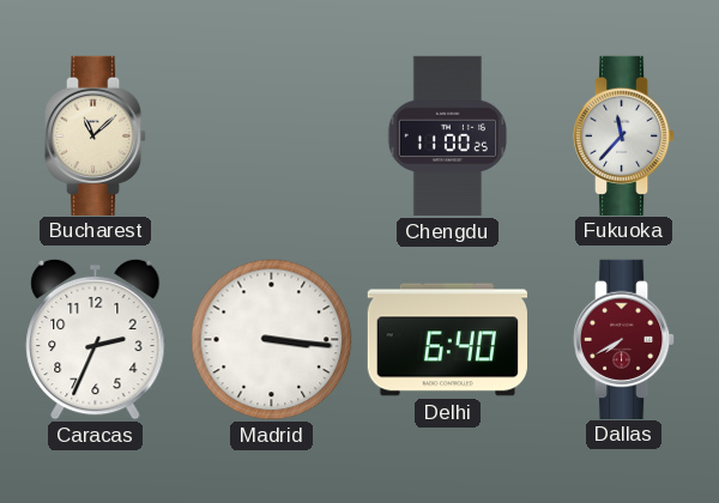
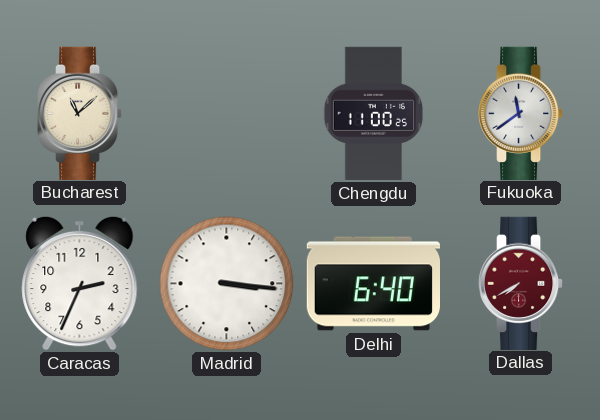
Fukuoka: 11:37 -> 11:39
